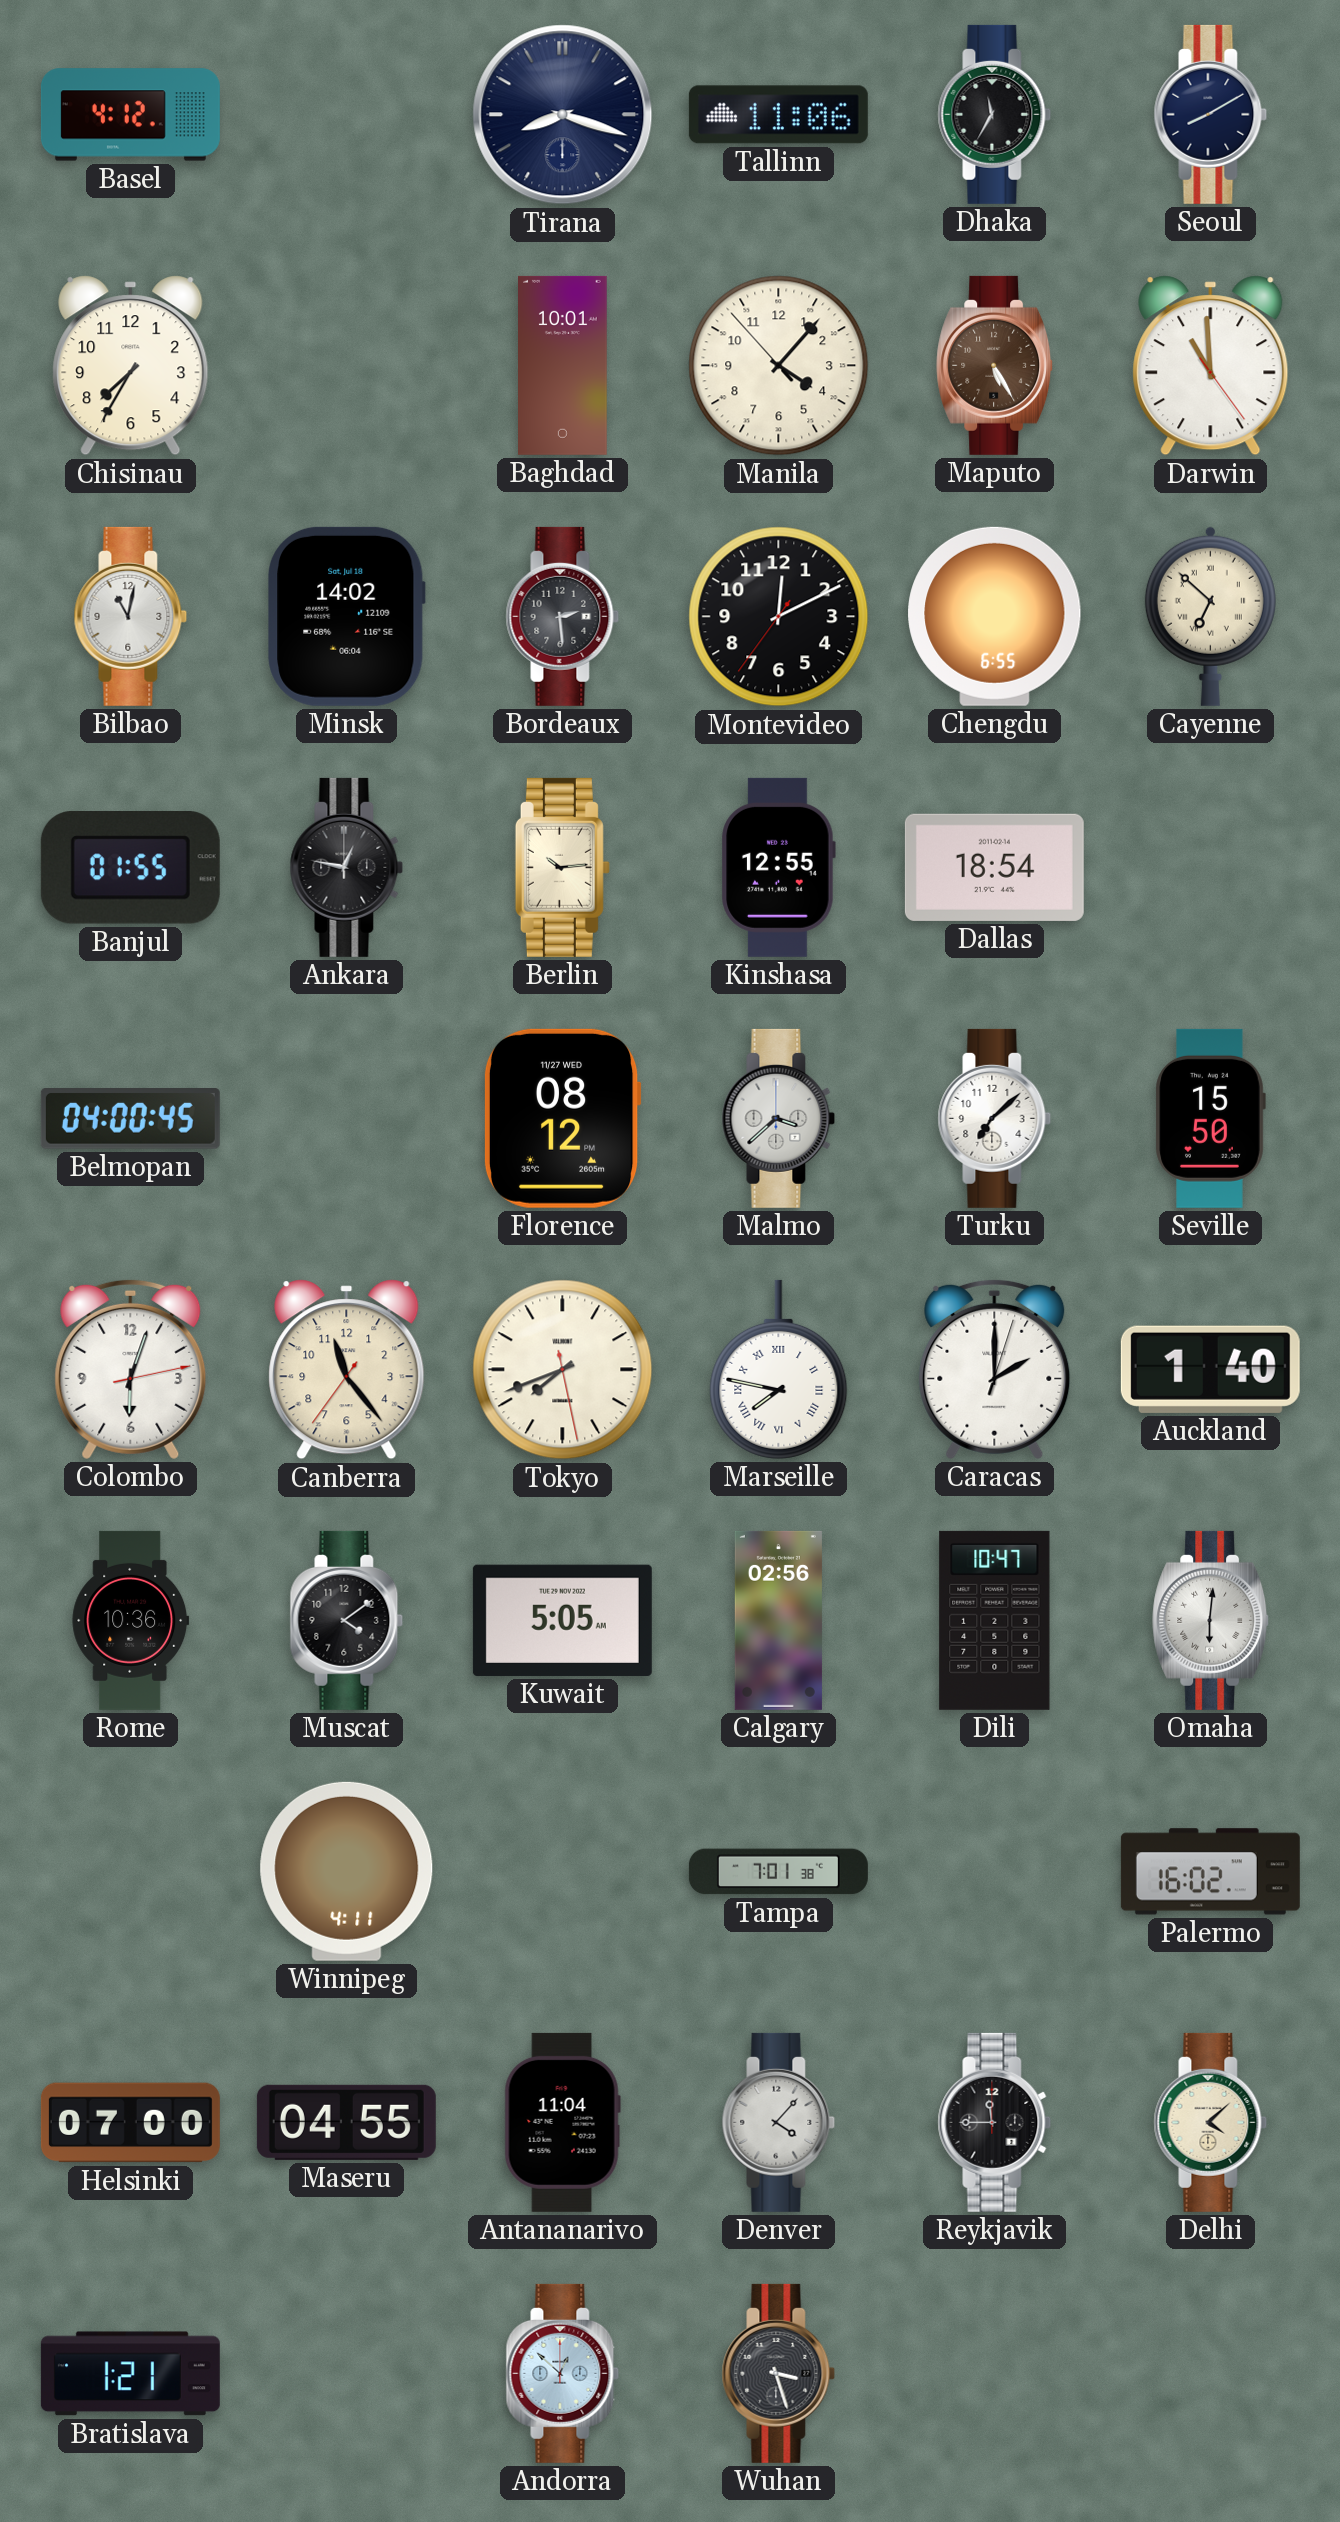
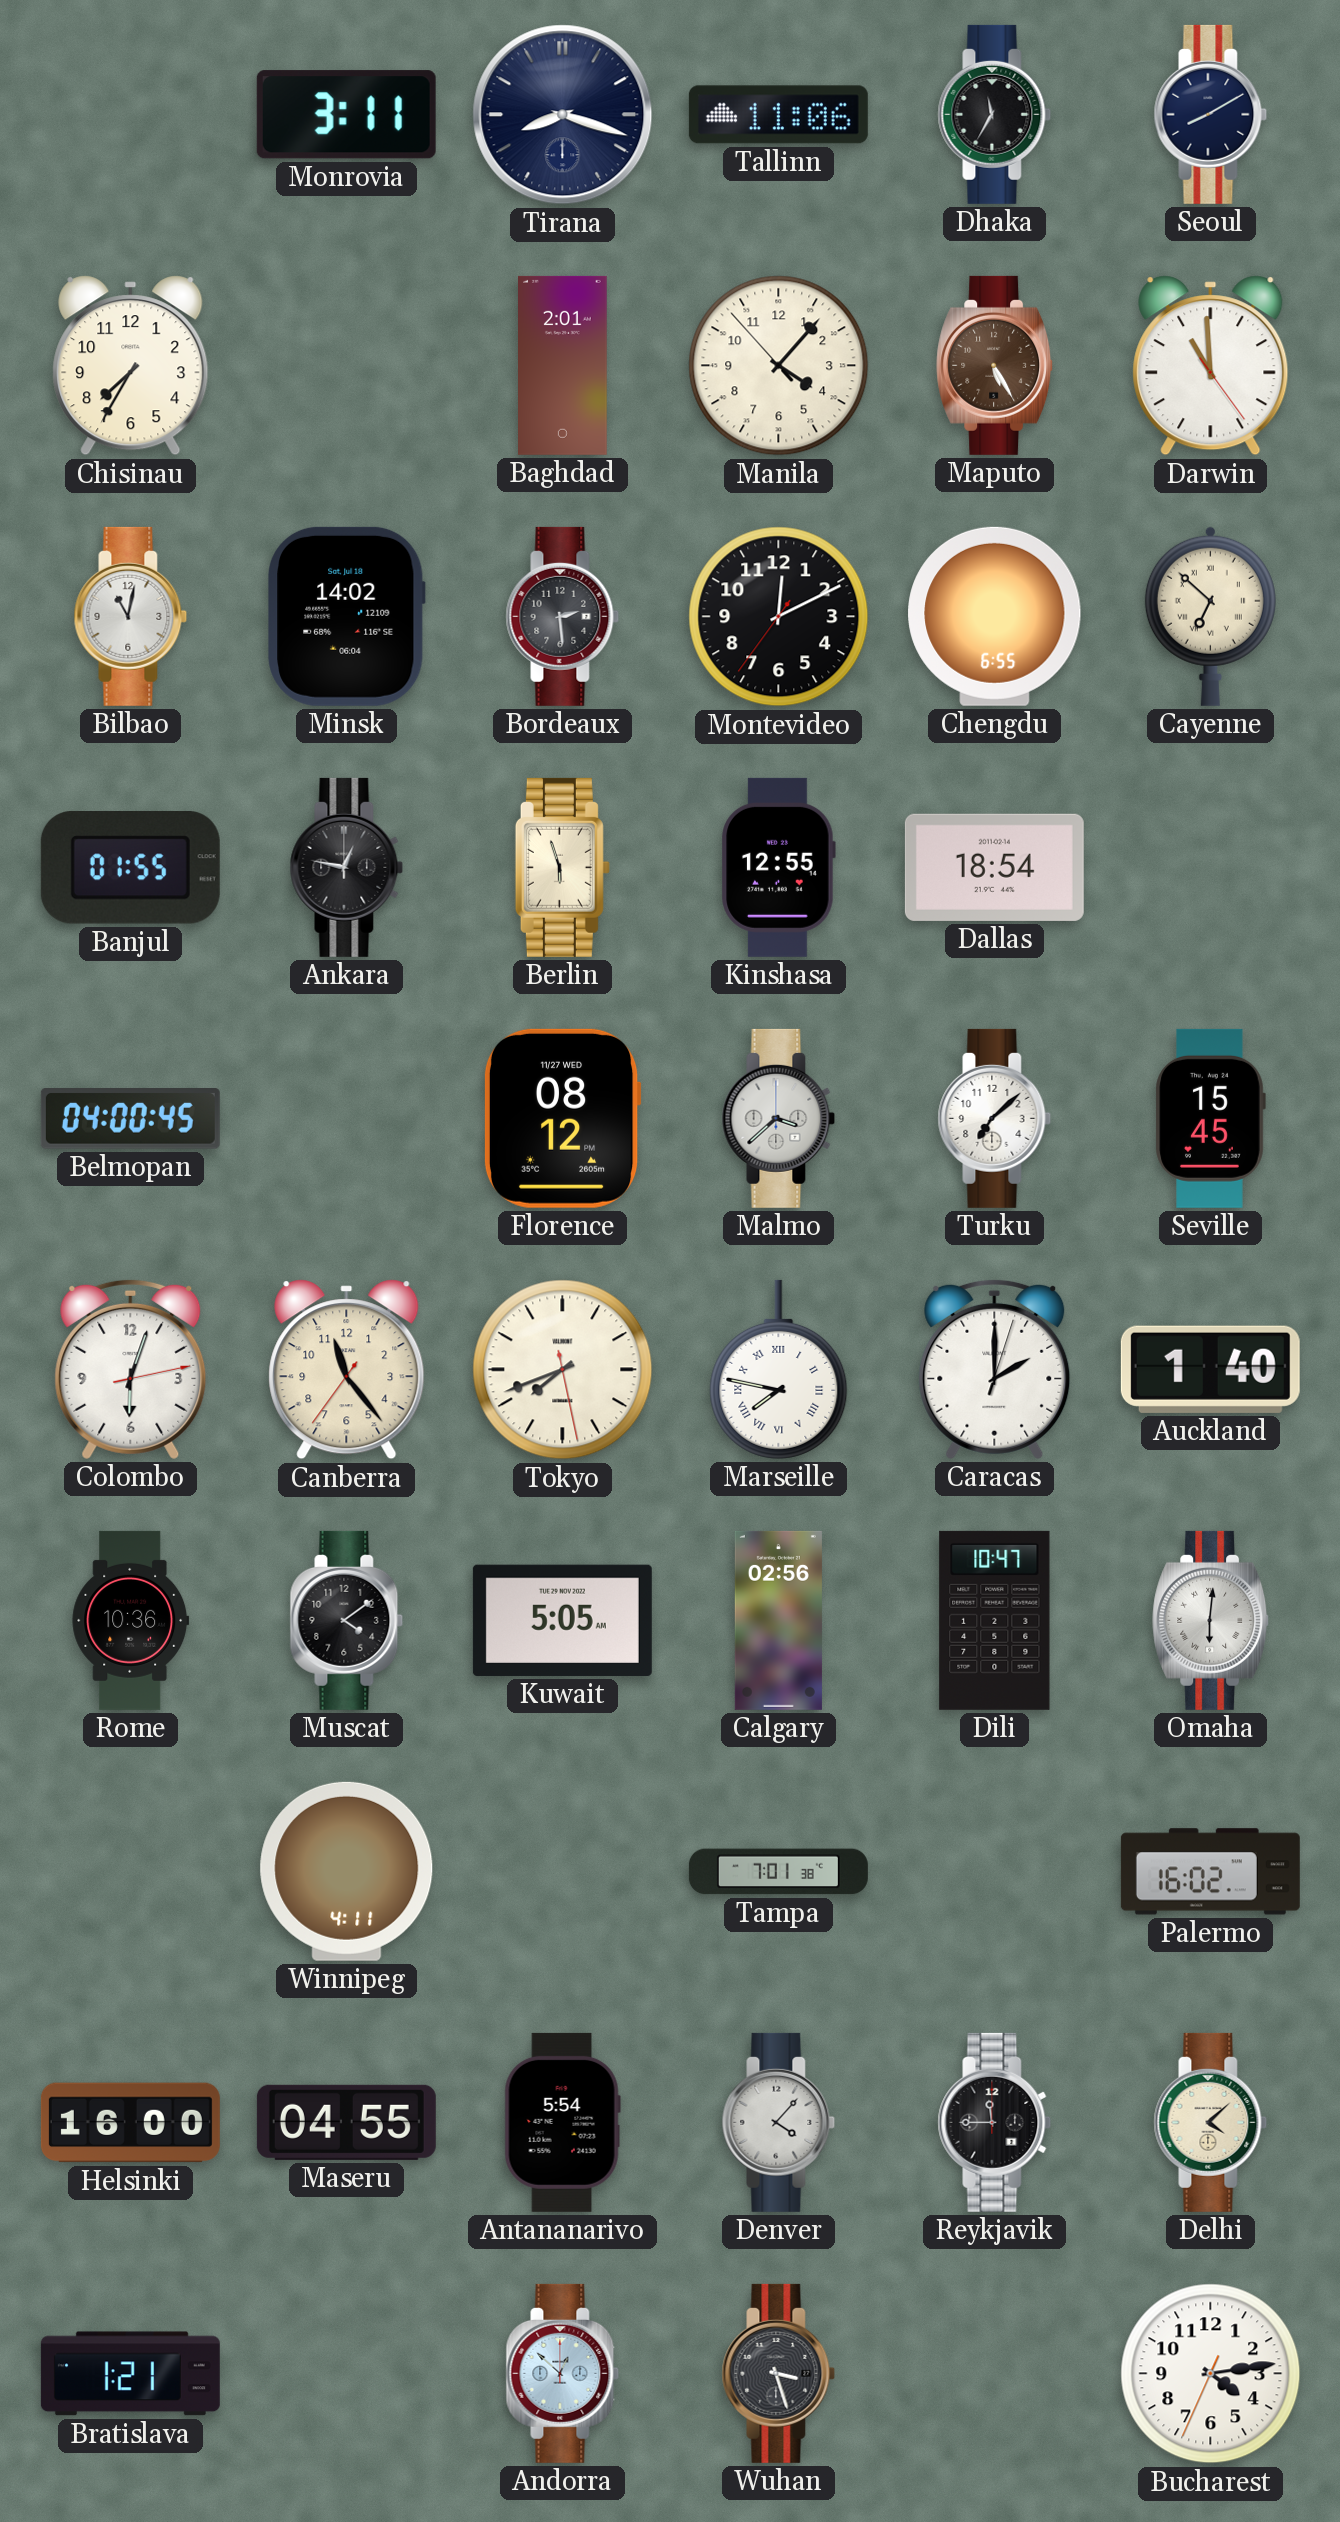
Basel: 4:12 -> none
Monrovia: none -> 3:11
Baghdad: 10:01 -> 2:01
Berlin: 10:14 -> 5:57
Seville: 15:50 -> 15:45
Helsinki: 07:00 -> 16:00
Antananarivo: 11:04 -> 5:54
Bucharest: none -> 4:13
